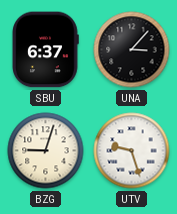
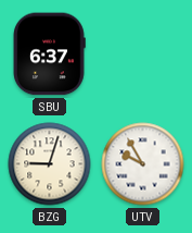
UNA: 3:07 -> none
UTV: 9:27 -> 9:55
